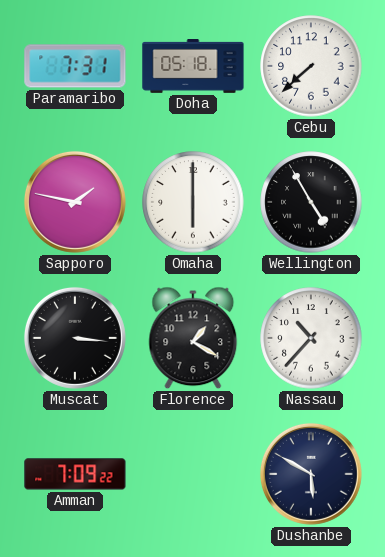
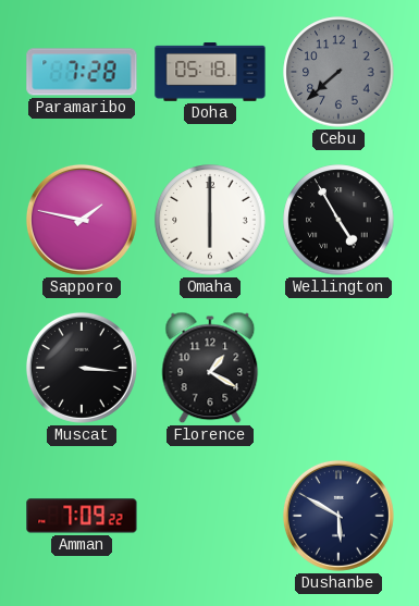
Paramaribo: 7:31 -> 7:28
Cebu dial: white -> grey
Nassau: 10:37 -> none
